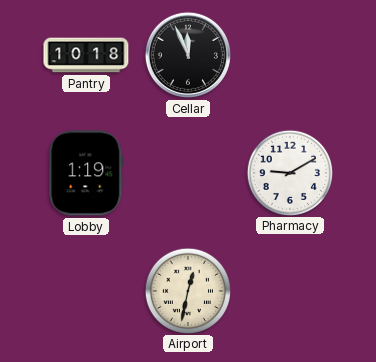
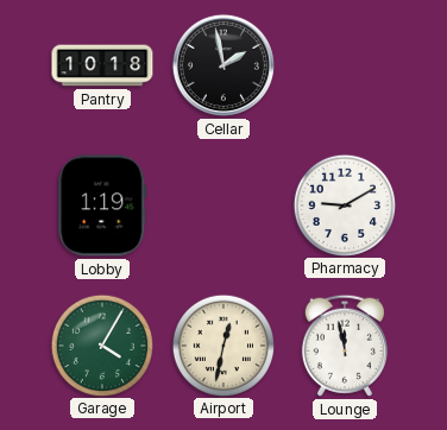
Cellar: 11:56 -> 1:58
Garage: none -> 4:05
Lounge: none -> 11:58
